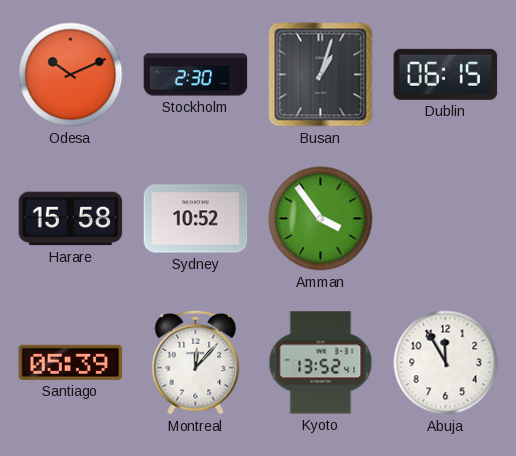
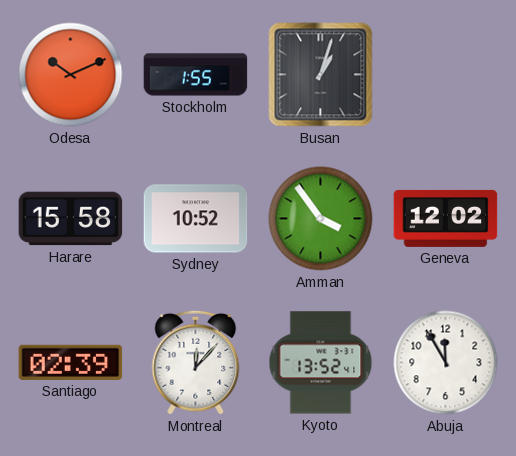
Stockholm: 2:30 -> 1:55
Dublin: 06:15 -> none
Geneva: none -> 12:02
Santiago: 05:39 -> 02:39
